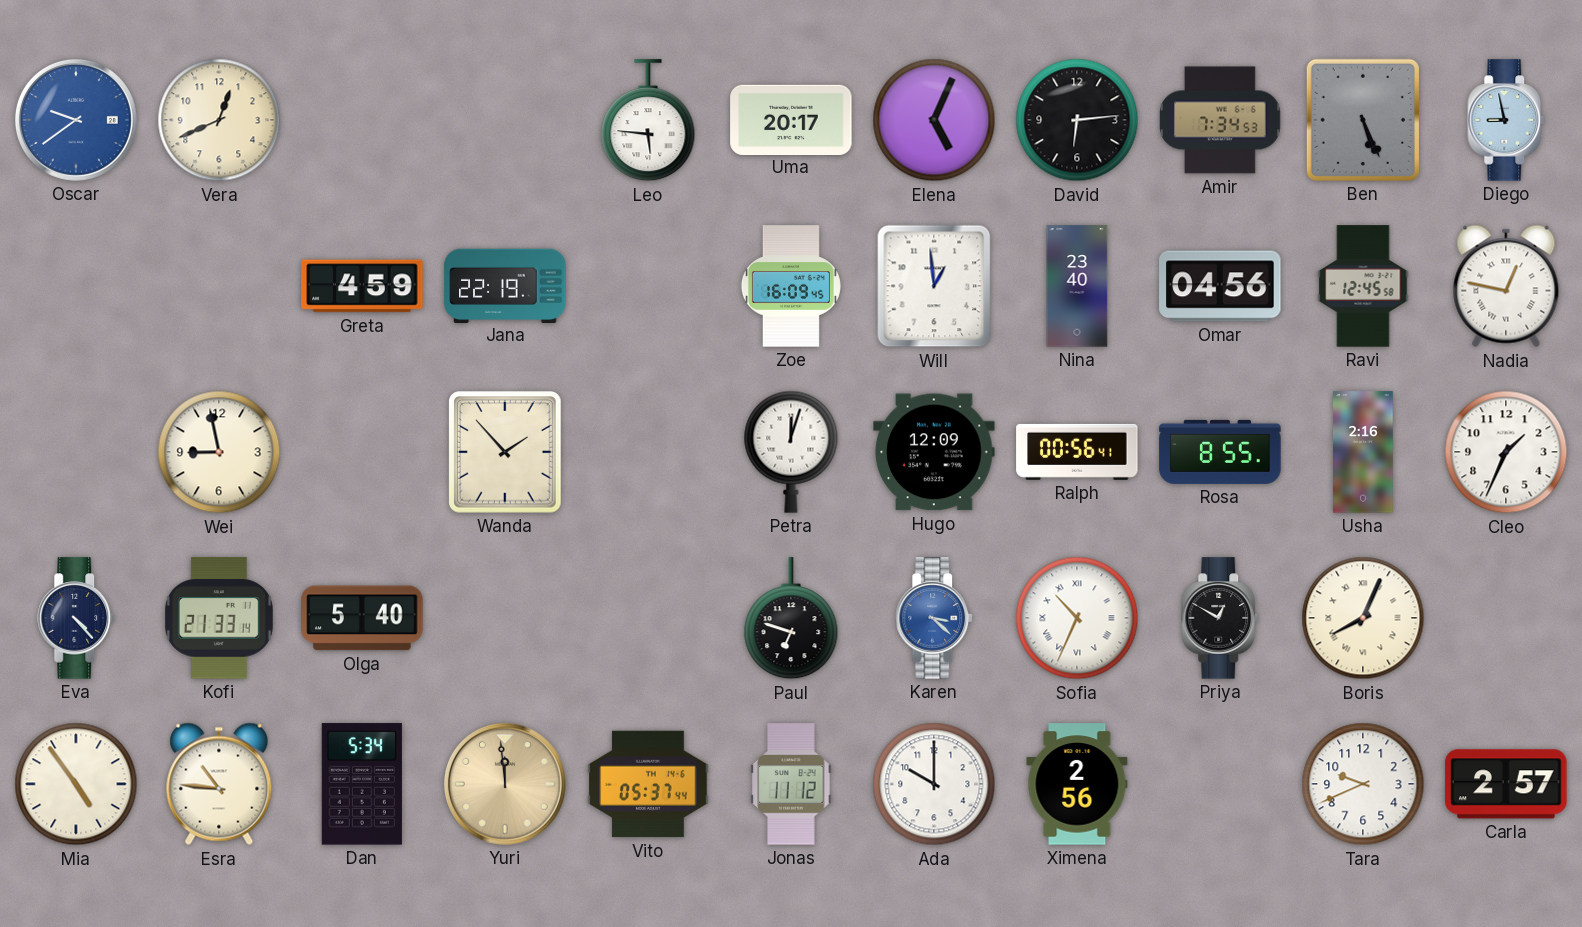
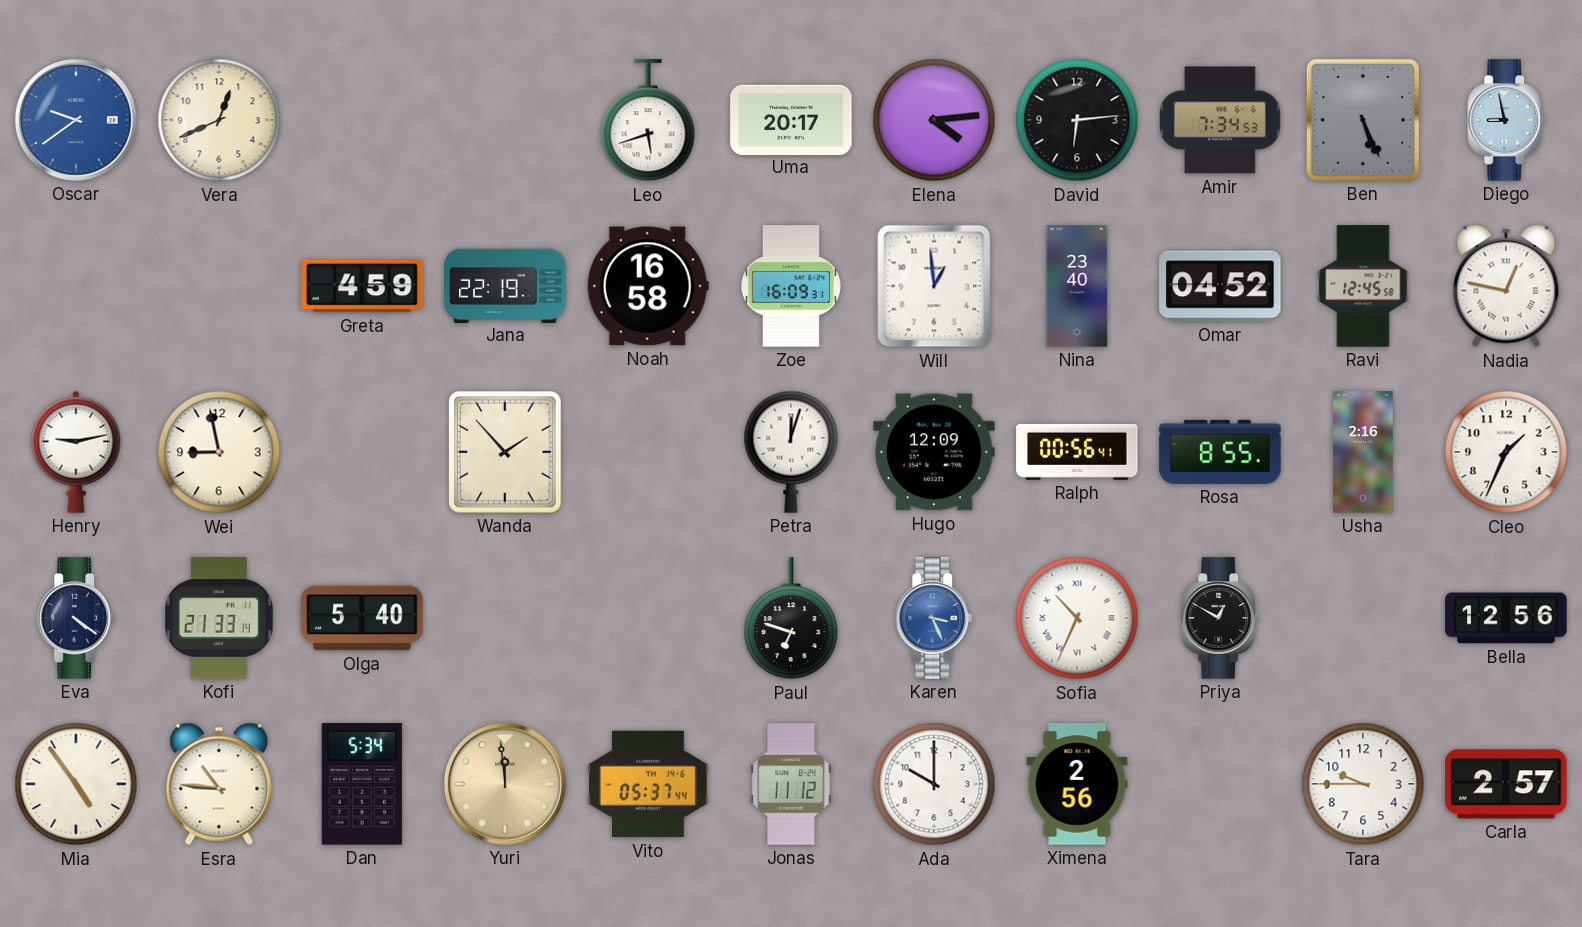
Leo: 5:46 -> 5:42
Elena: 5:04 -> 4:14
Noah: none -> 16:58
Zoe: 16:09:45 -> 16:09:31
Omar: 04:56 -> 04:52
Henry: none -> 9:13
Eva: 4:23 -> 4:21
Karen: 3:22 -> 3:26
Boris: 8:04 -> none
Bella: none -> 12:56
Tara: 9:41 -> 9:45
